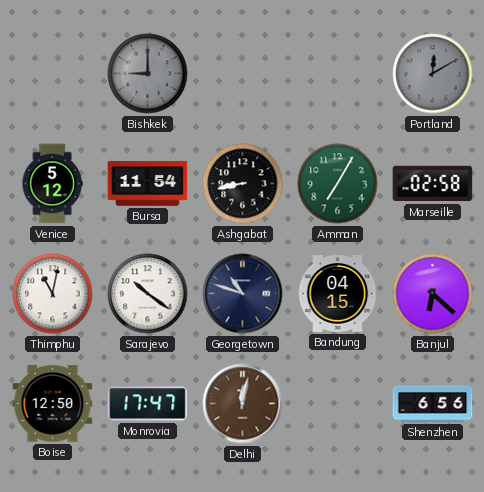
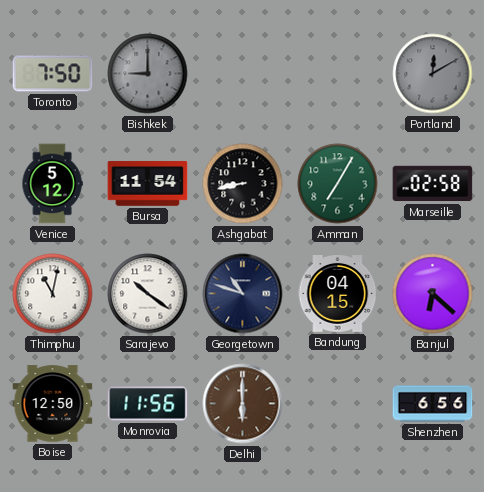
Toronto: none -> 7:50
Monrovia: 17:47 -> 11:56
Delhi: 12:02 -> 6:00
